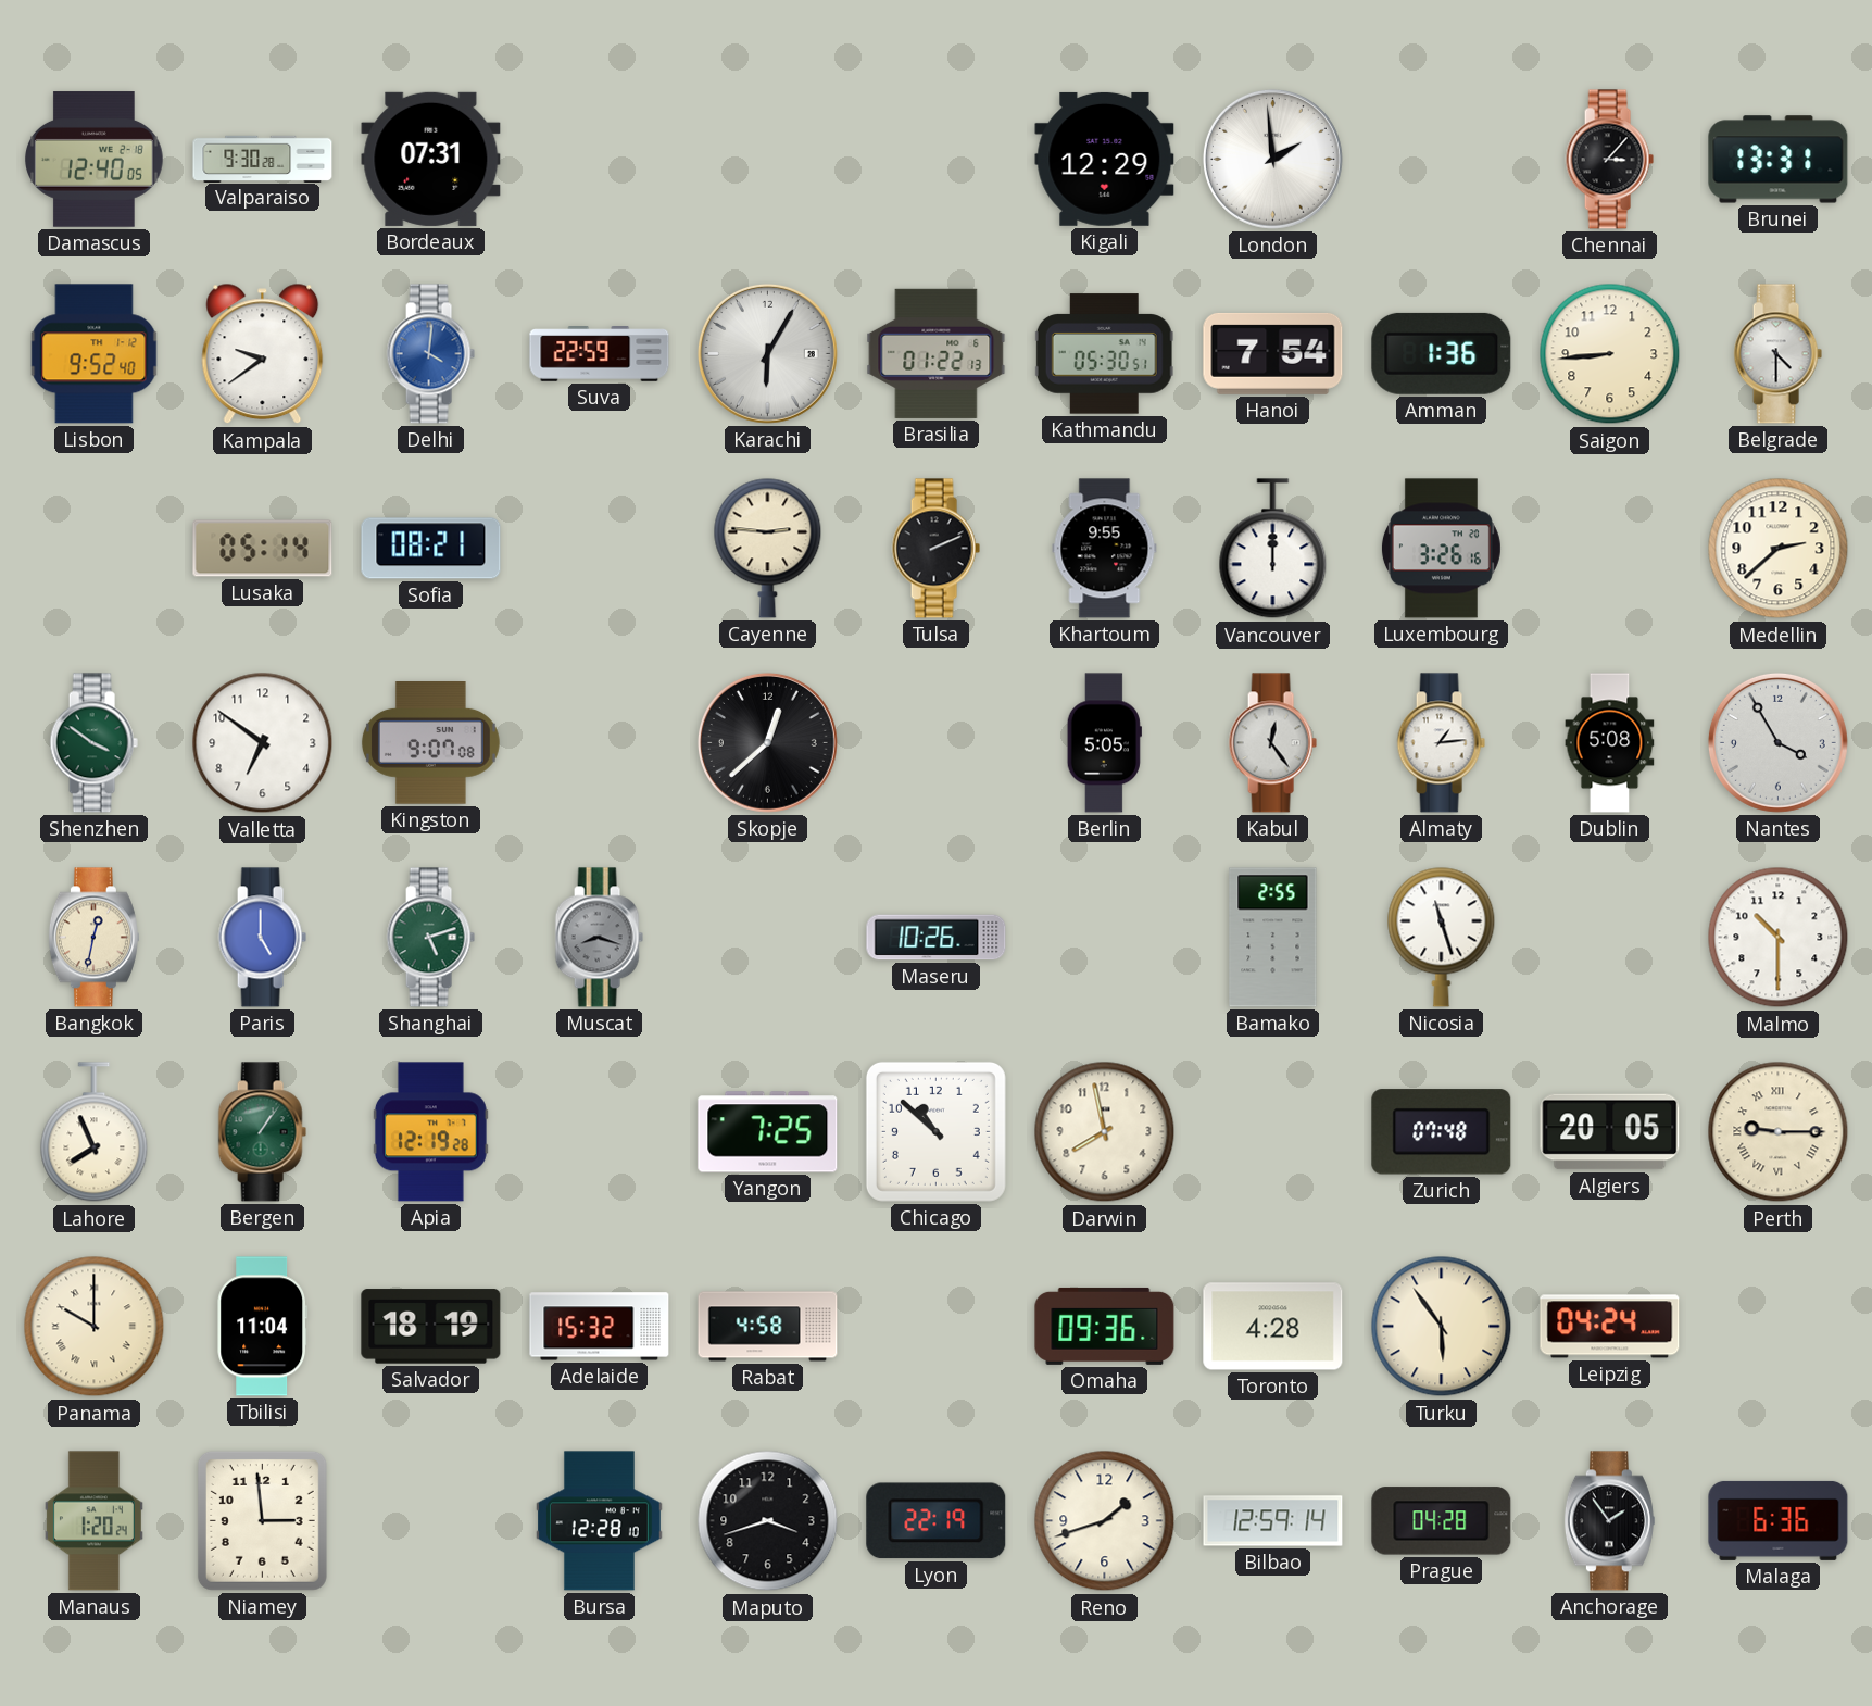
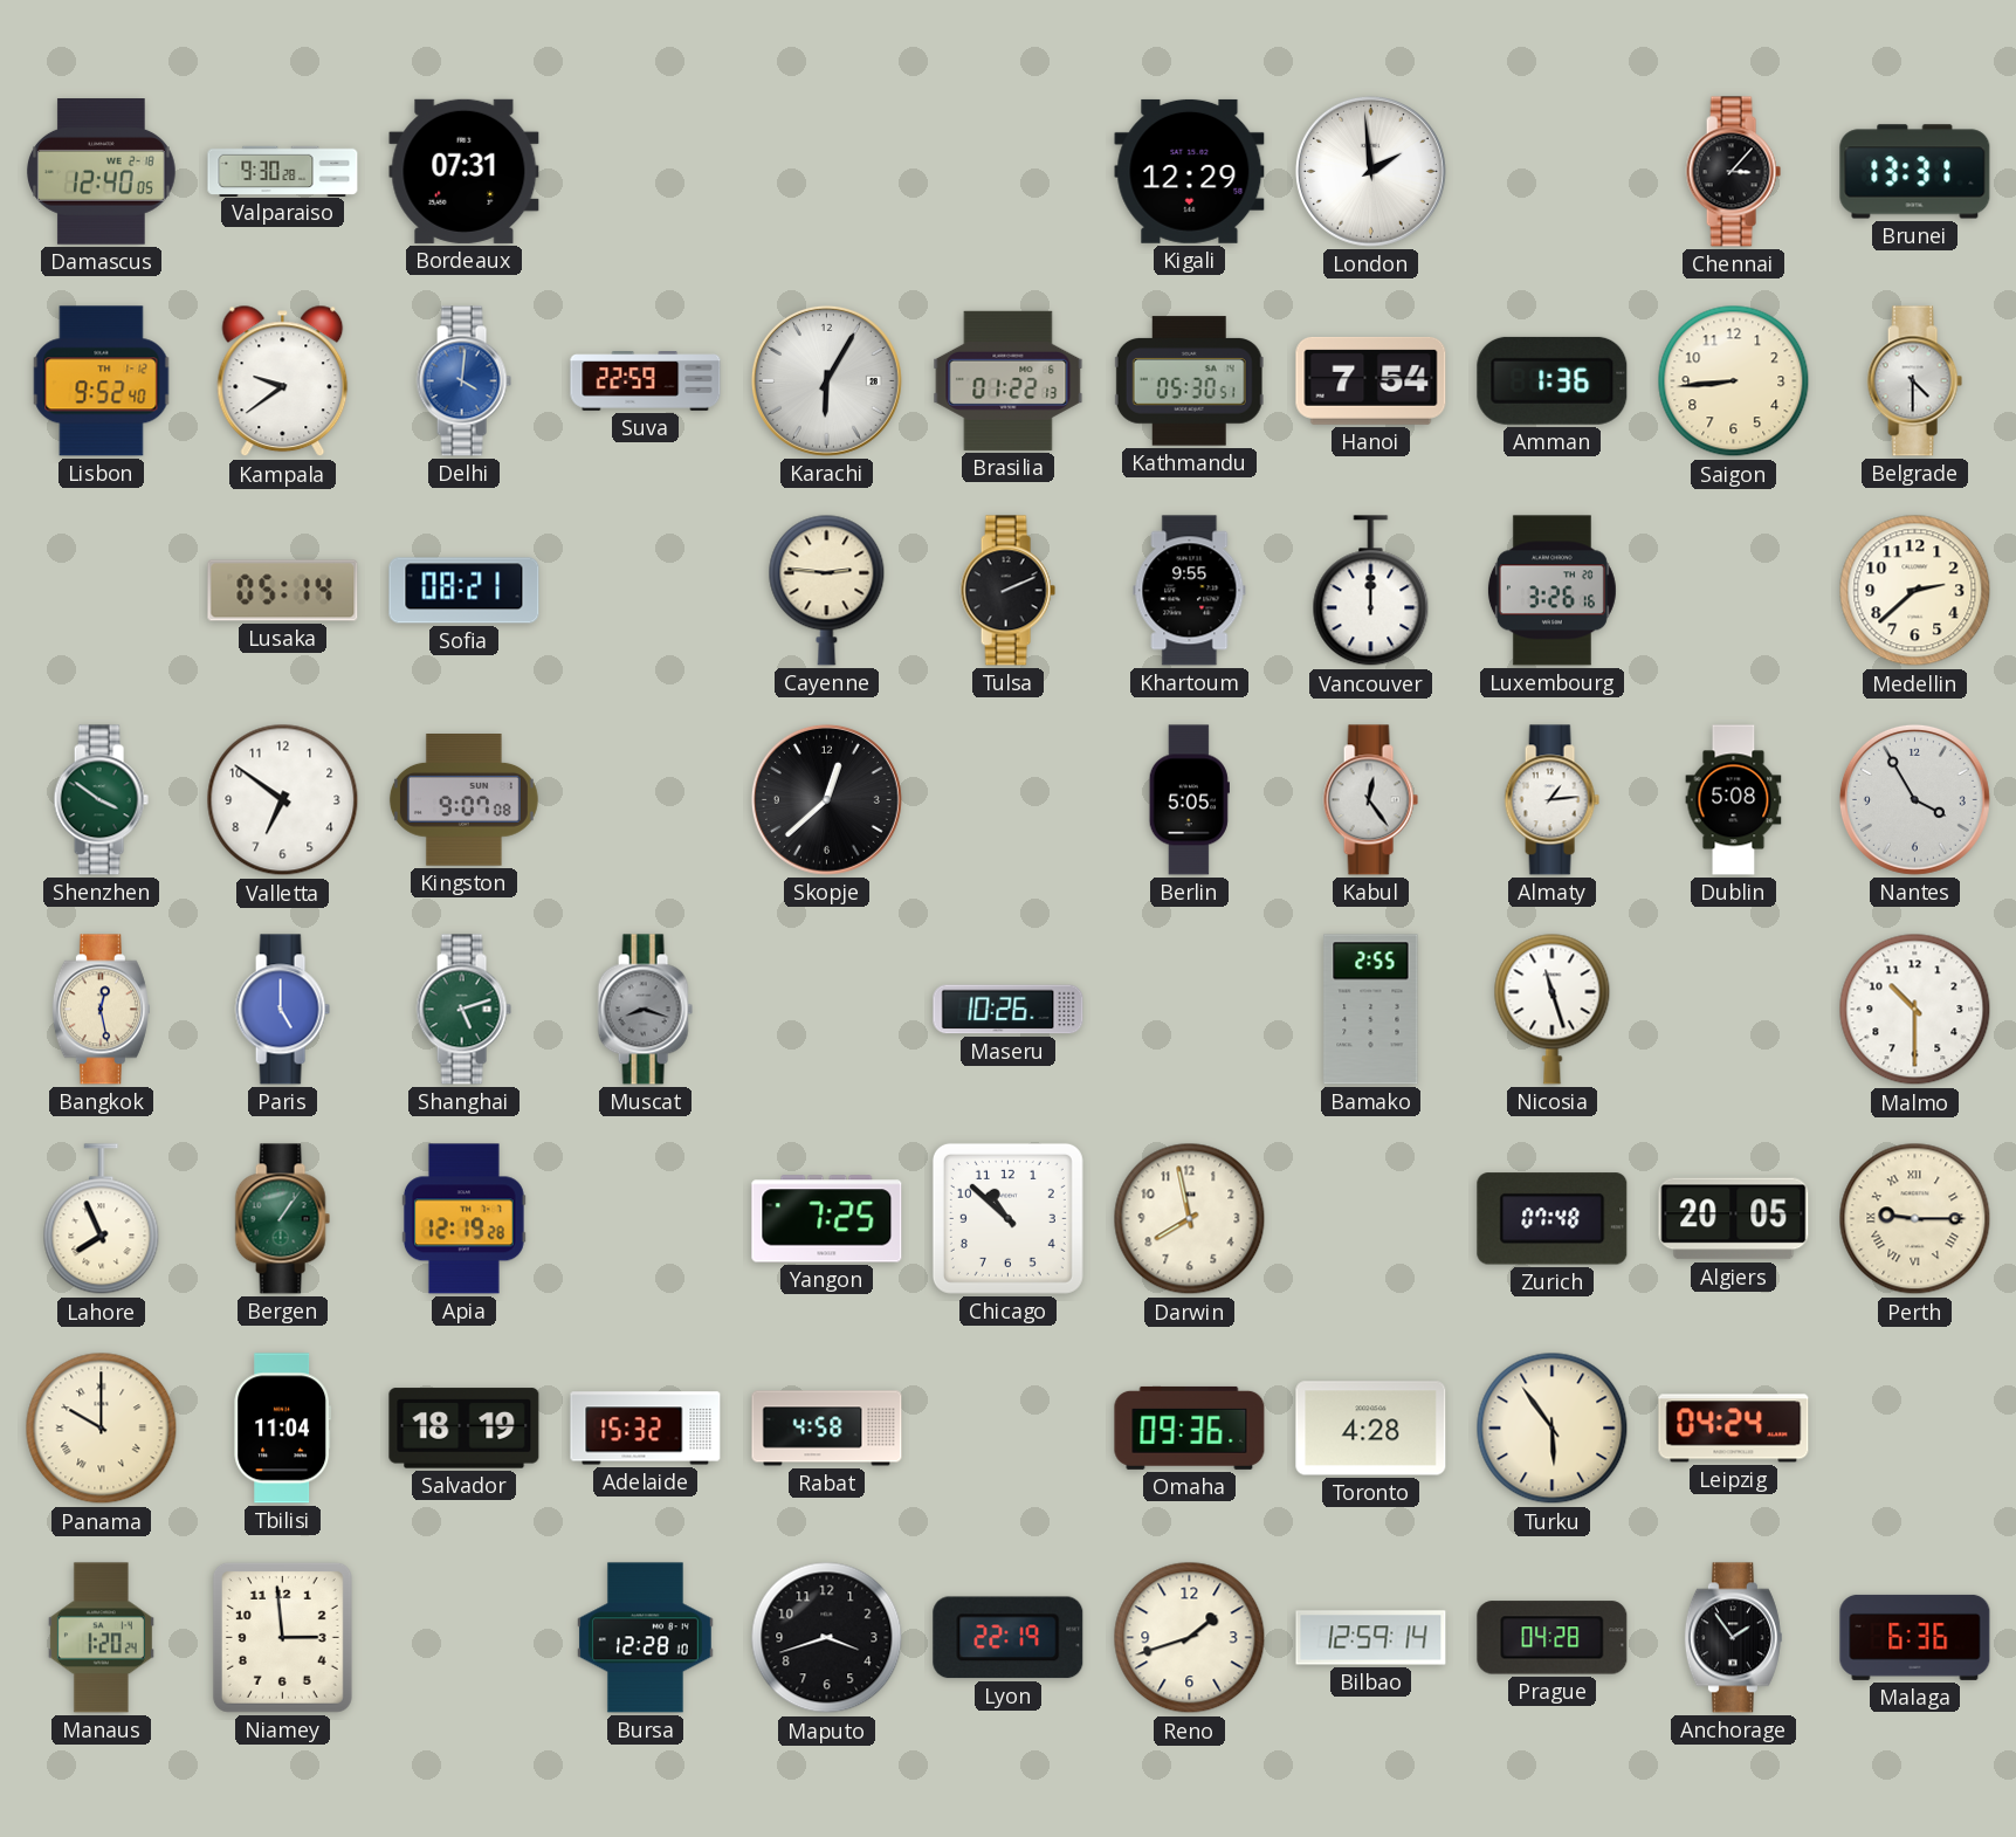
Bangkok: 12:32 -> 12:28
